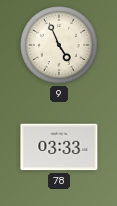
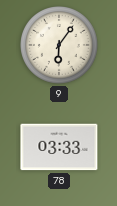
9: 4:56 -> 6:06
